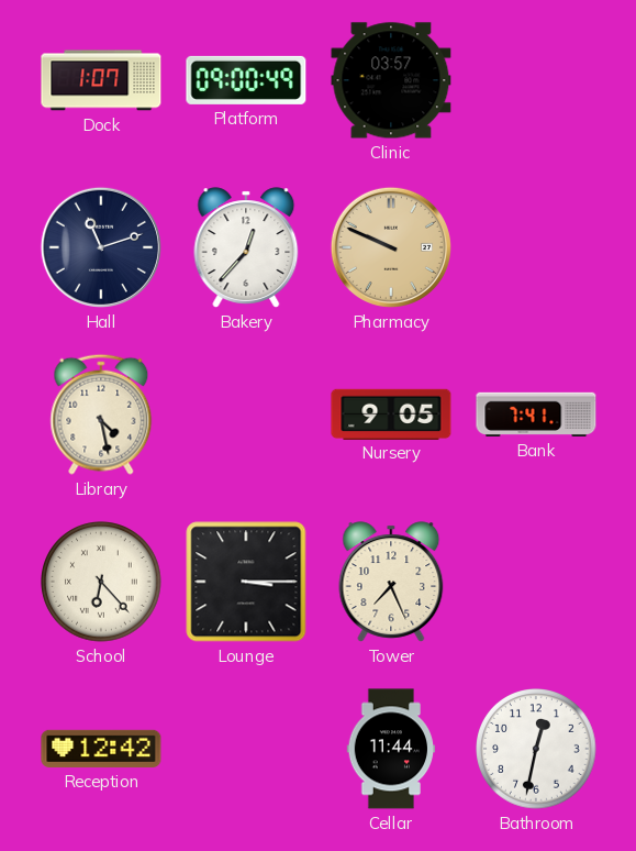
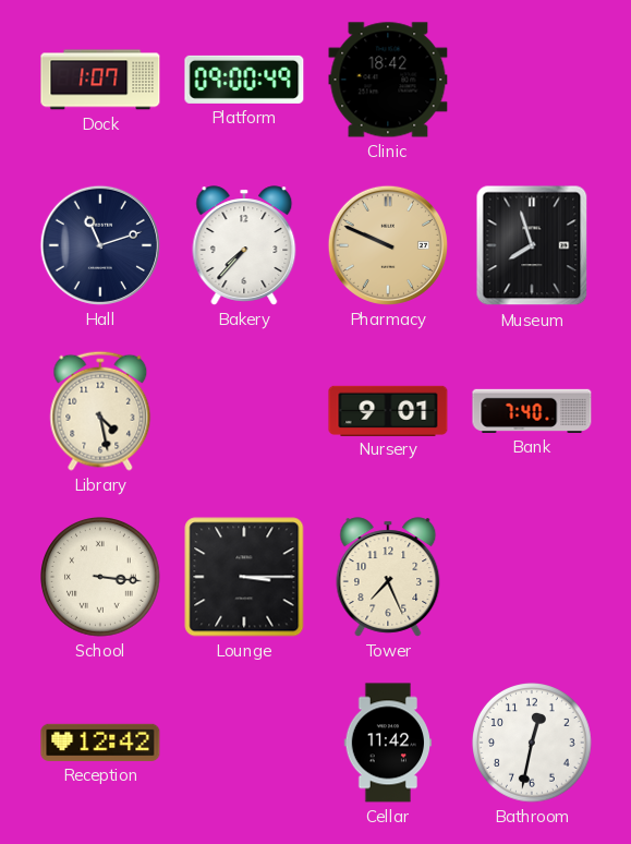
Clinic: 03:57 -> 18:42
Bakery: 12:37 -> 7:37
Museum: none -> 7:57
Nursery: 9:05 -> 9:01
Bank: 7:41 -> 7:40
School: 6:23 -> 3:16
Cellar: 11:44 -> 11:42
